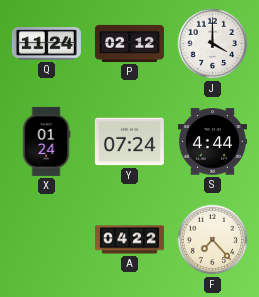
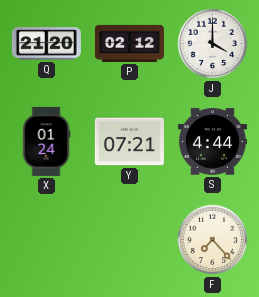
Q: 11:24 -> 21:20
Y: 07:24 -> 07:21
A: 04:22 -> none
